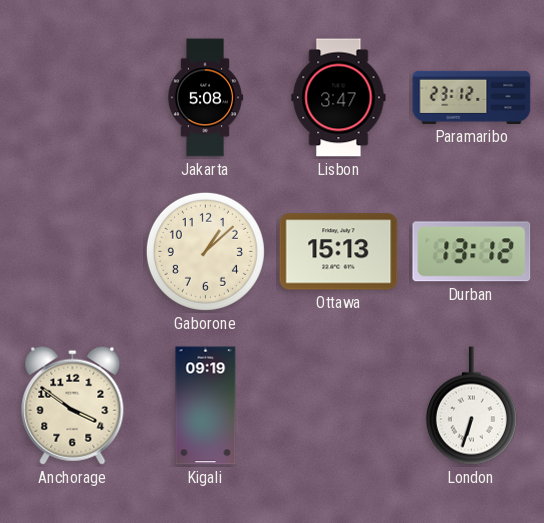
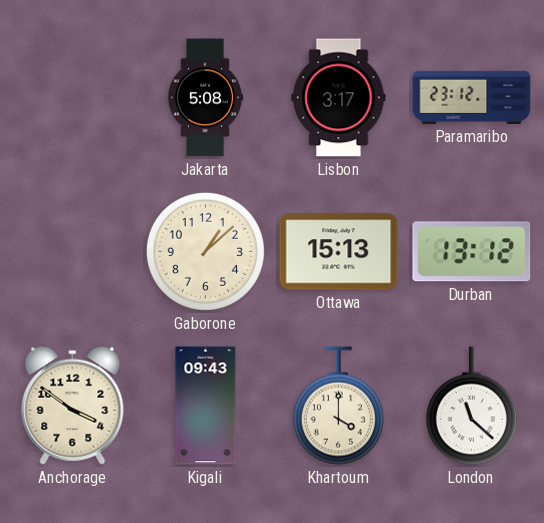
Lisbon: 3:47 -> 3:17
Kigali: 09:19 -> 09:43
Khartoum: none -> 4:00
London: 6:33 -> 11:22
